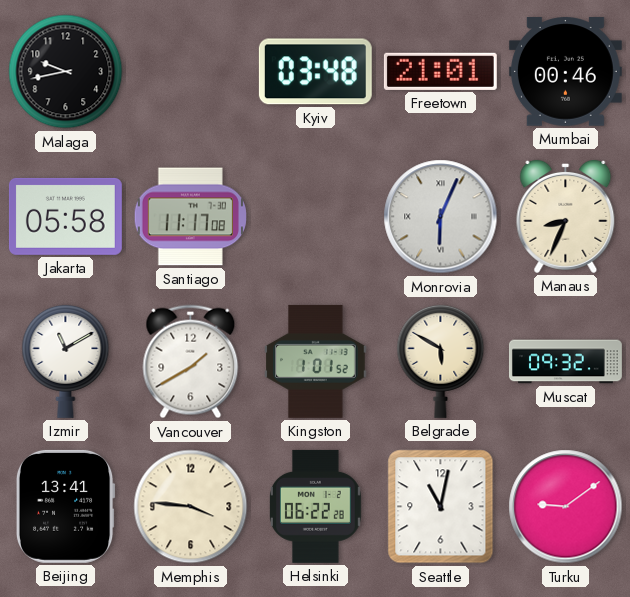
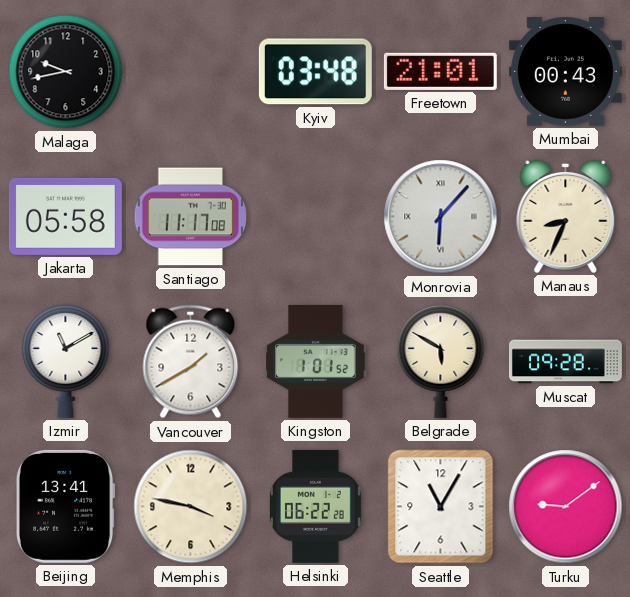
Mumbai: 00:46 -> 00:43
Monrovia: 6:04 -> 6:07
Muscat: 09:32 -> 09:28
Memphis: 3:46 -> 3:47
Seattle: 11:02 -> 11:05
